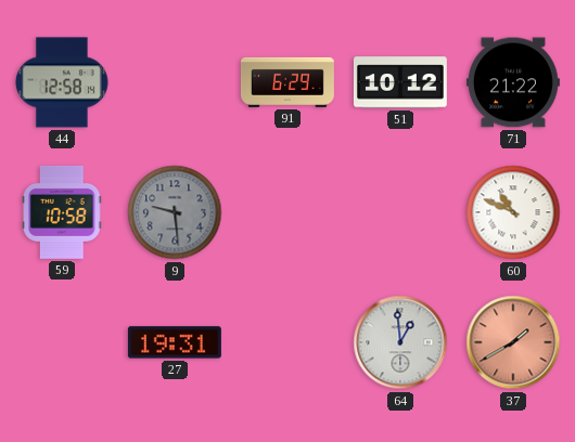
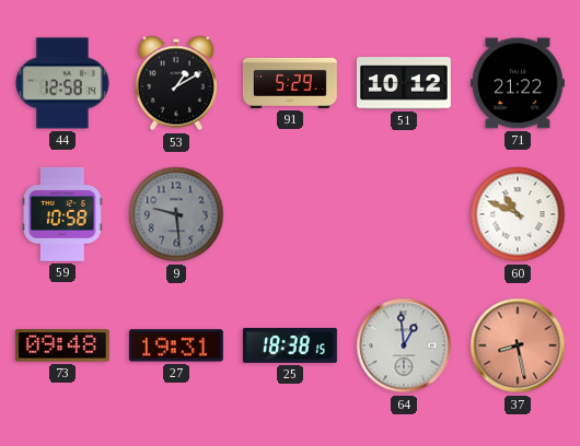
53: none -> 1:10
91: 6:29 -> 5:29
73: none -> 09:48
25: none -> 18:38
37: 1:40 -> 8:28
